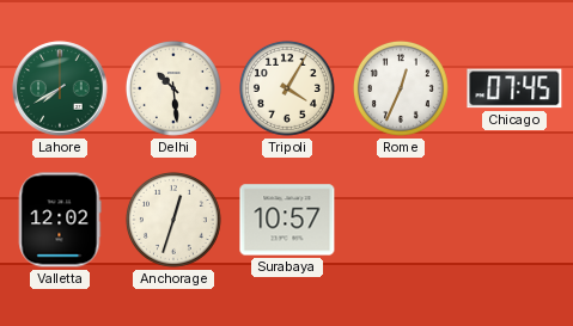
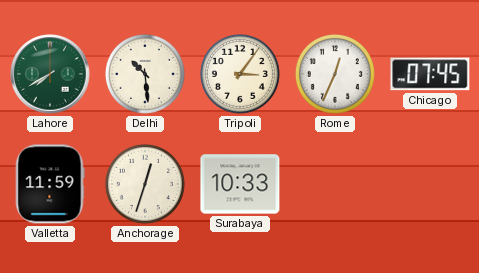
Tripoli: 4:05 -> 3:06
Valletta: 12:02 -> 11:59
Surabaya: 10:57 -> 10:33
